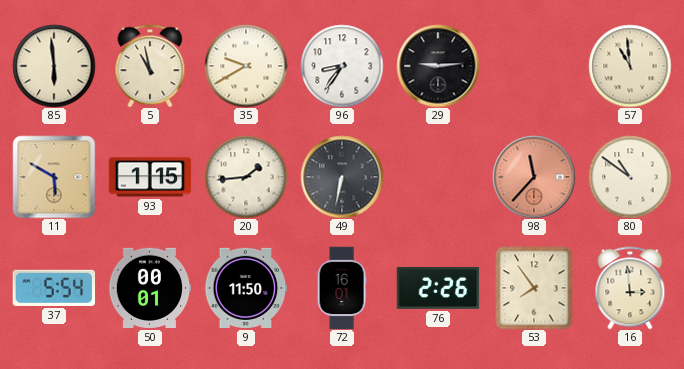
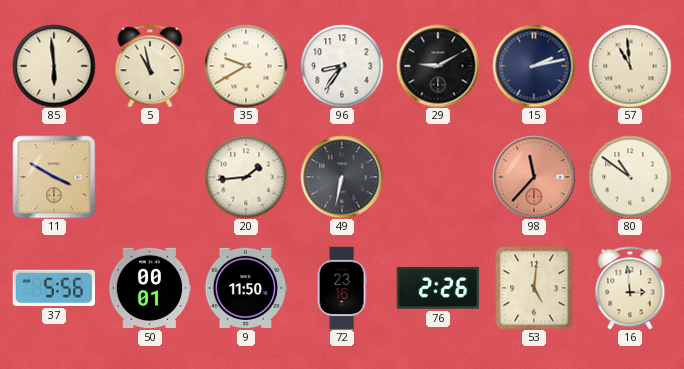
29: 9:14 -> 9:10
15: none -> 2:13
11: 5:50 -> 3:50
93: 1:15 -> none
37: 5:54 -> 5:56
72: 16:01 -> 23:16
53: 7:54 -> 5:01
